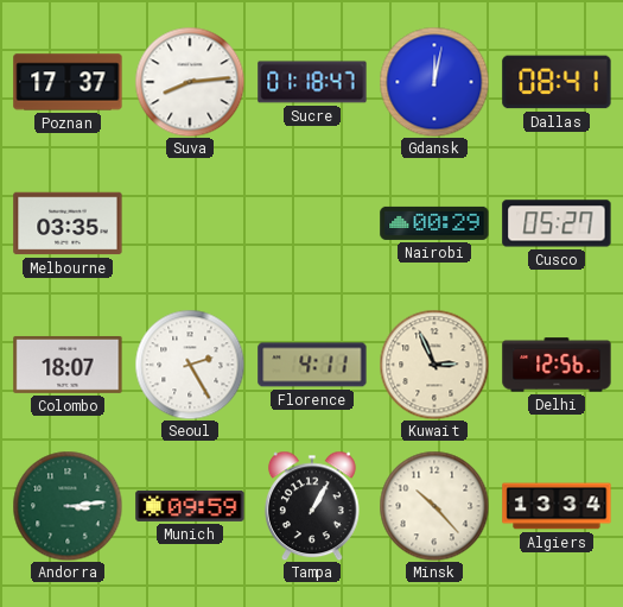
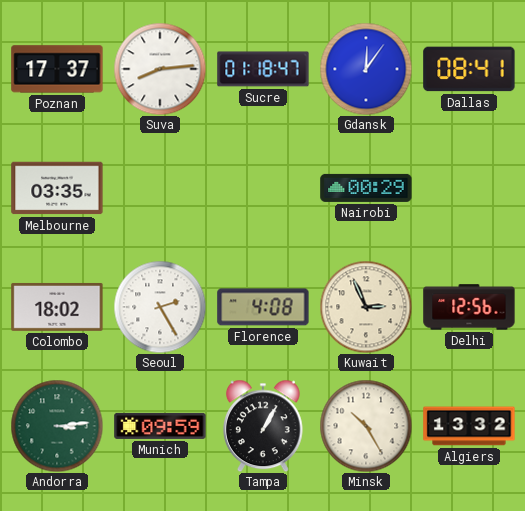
Gdansk: 12:02 -> 12:06
Cusco: 05:27 -> none
Colombo: 18:07 -> 18:02
Florence: 4:11 -> 4:08
Minsk: 10:23 -> 10:25
Algiers: 13:34 -> 13:32
